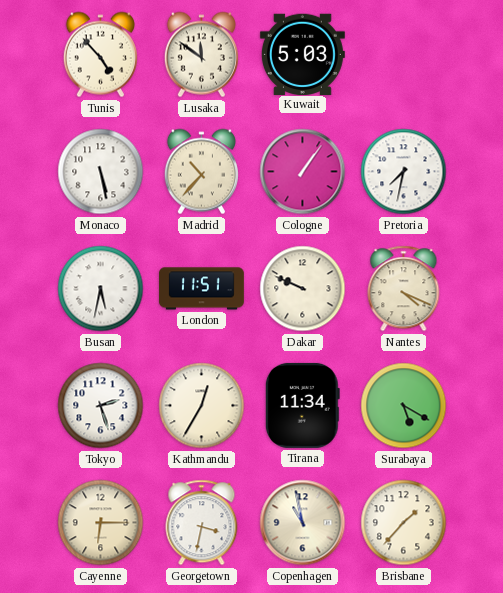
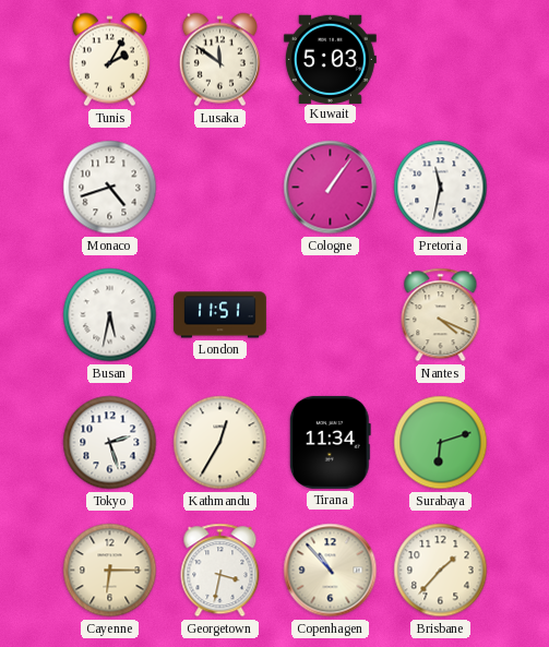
Tunis: 4:53 -> 2:05
Monaco: 5:28 -> 4:42
Madrid: 10:37 -> none
Pretoria: 7:32 -> 11:32
Dakar: 9:49 -> none
Surabaya: 5:20 -> 6:12
Copenhagen: 10:58 -> 10:53
